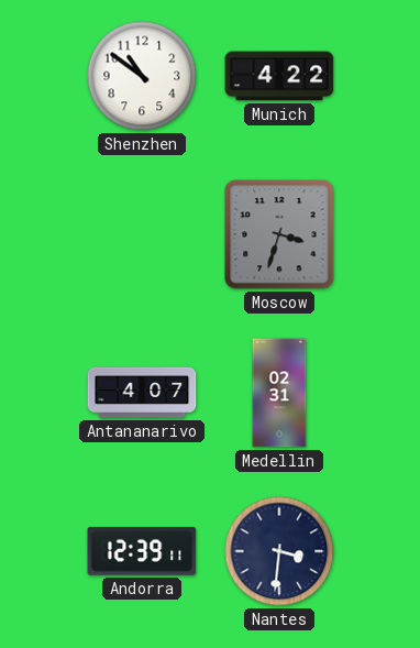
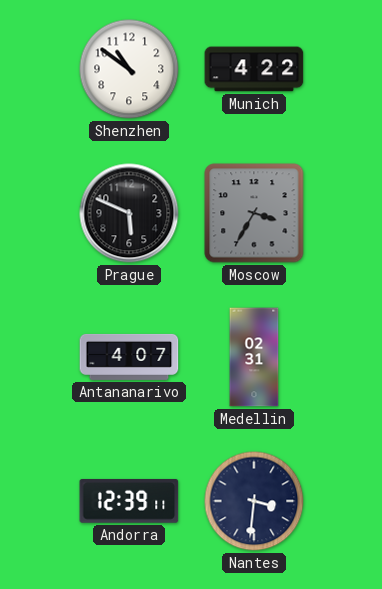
Prague: none -> 5:49
Moscow: 3:33 -> 3:35
